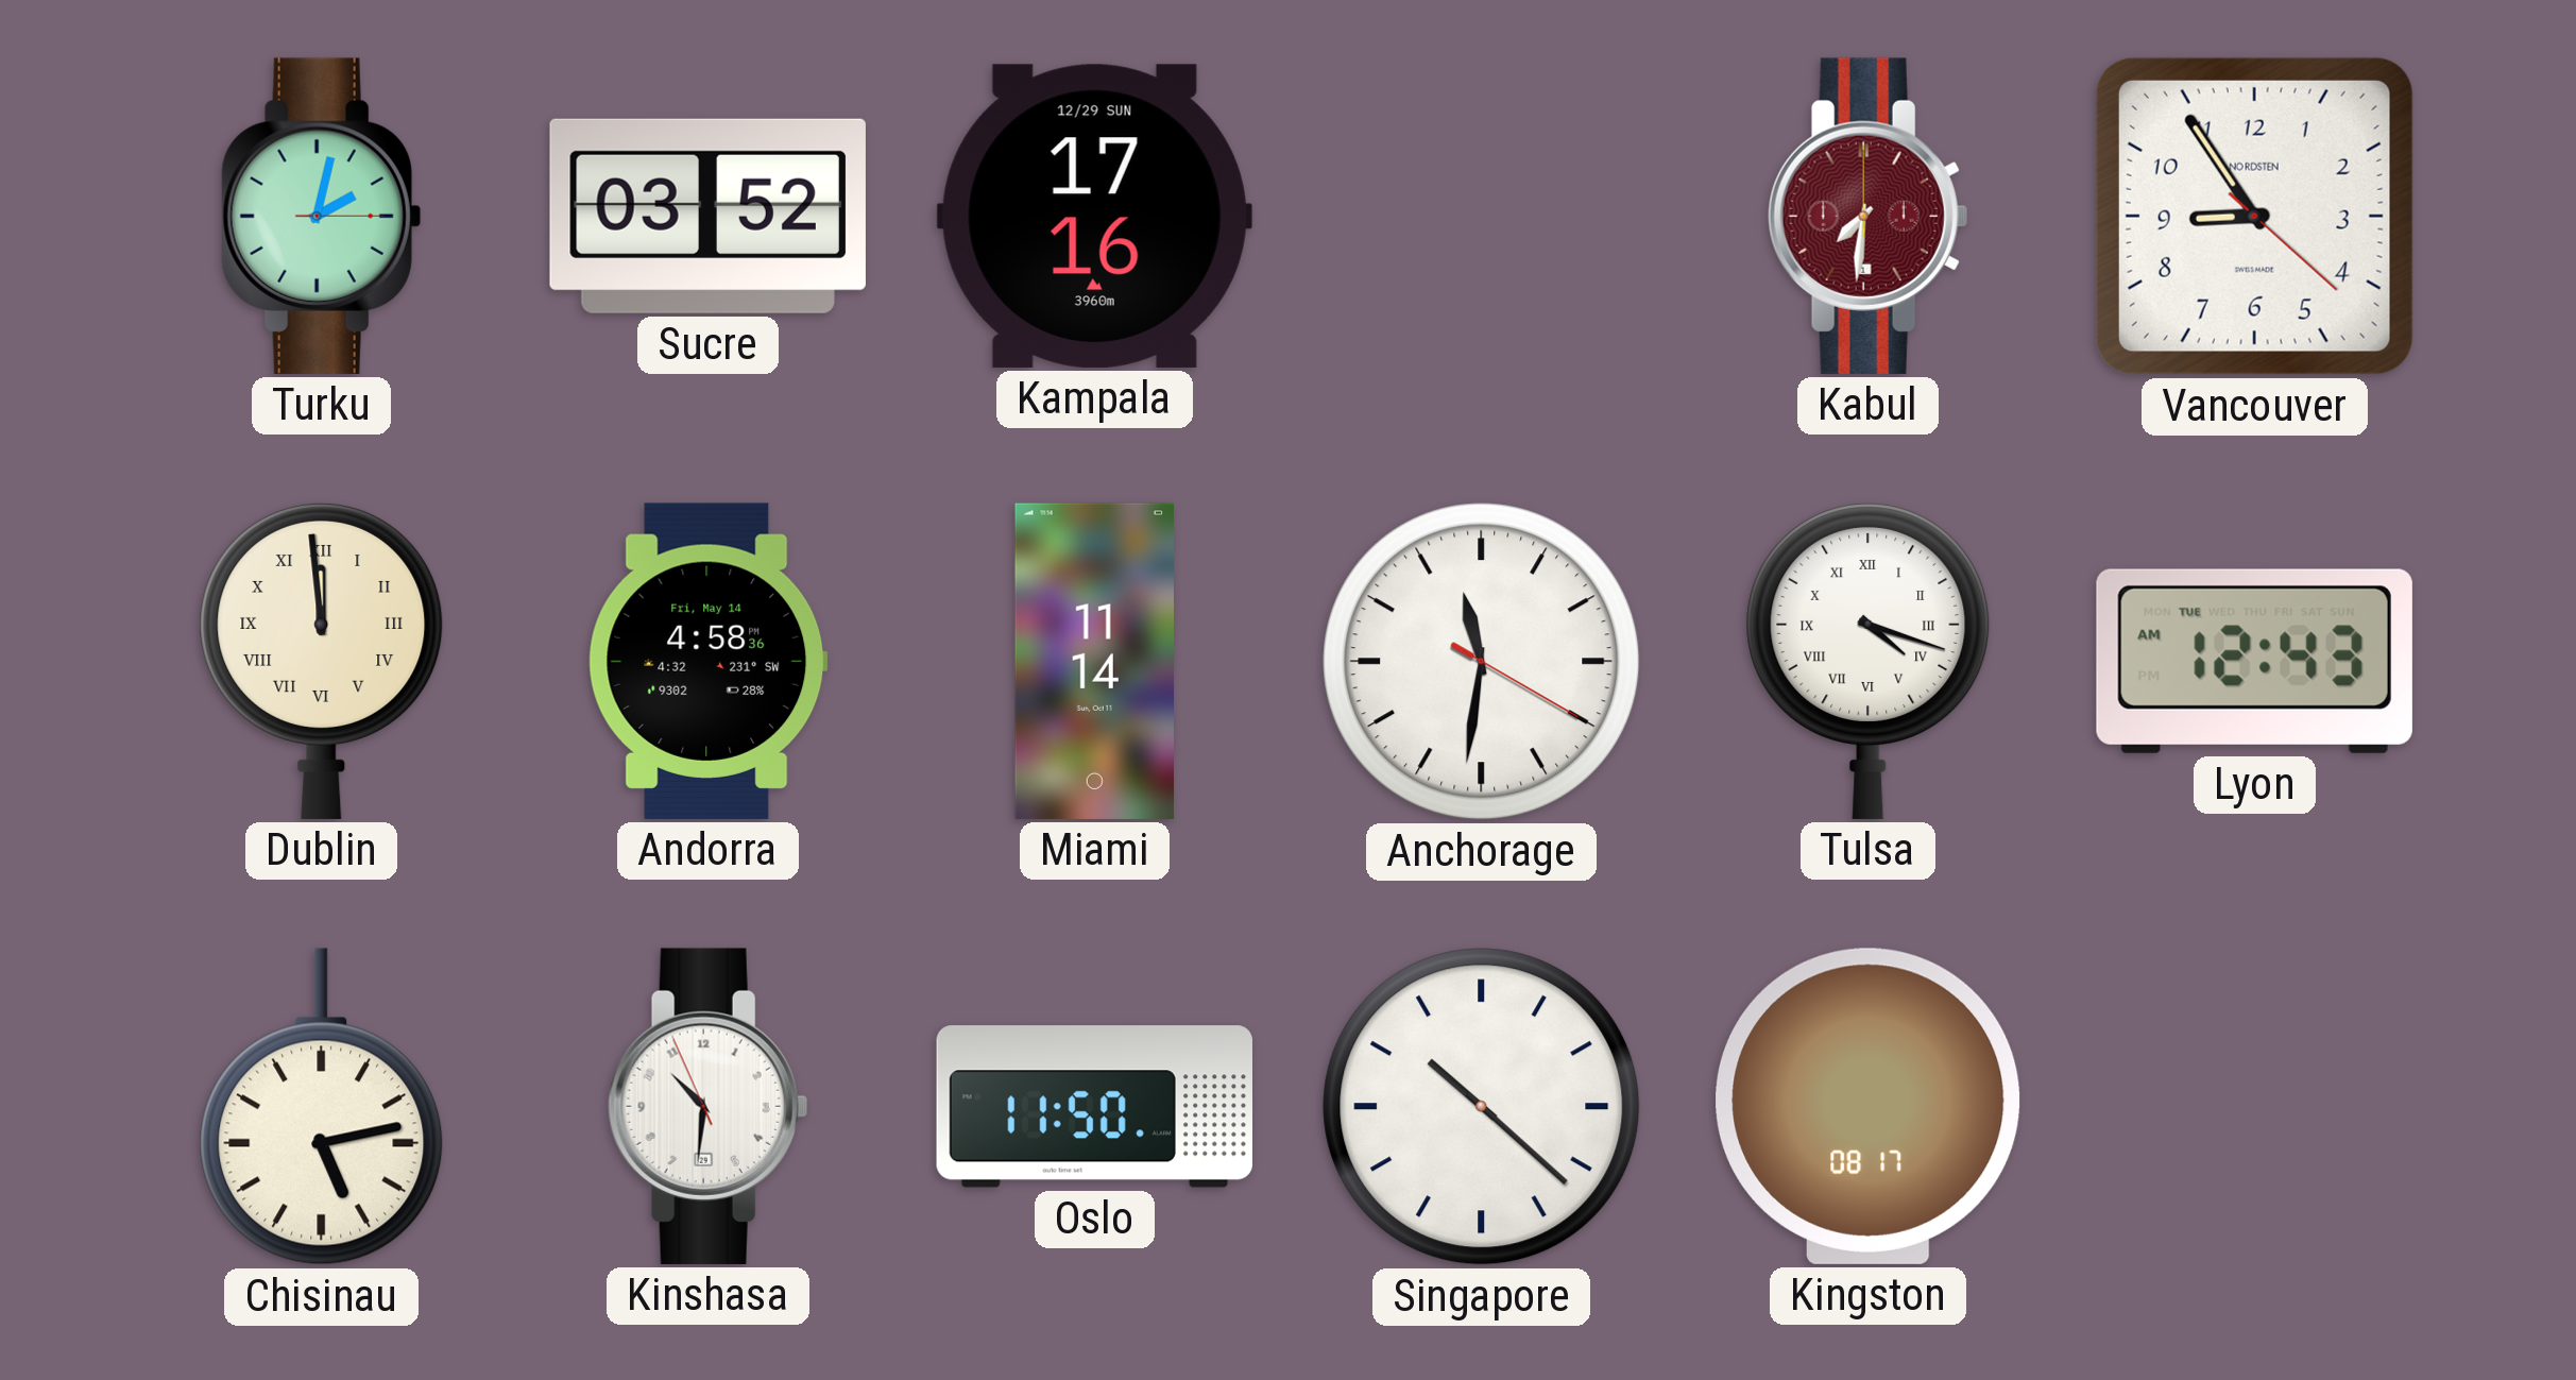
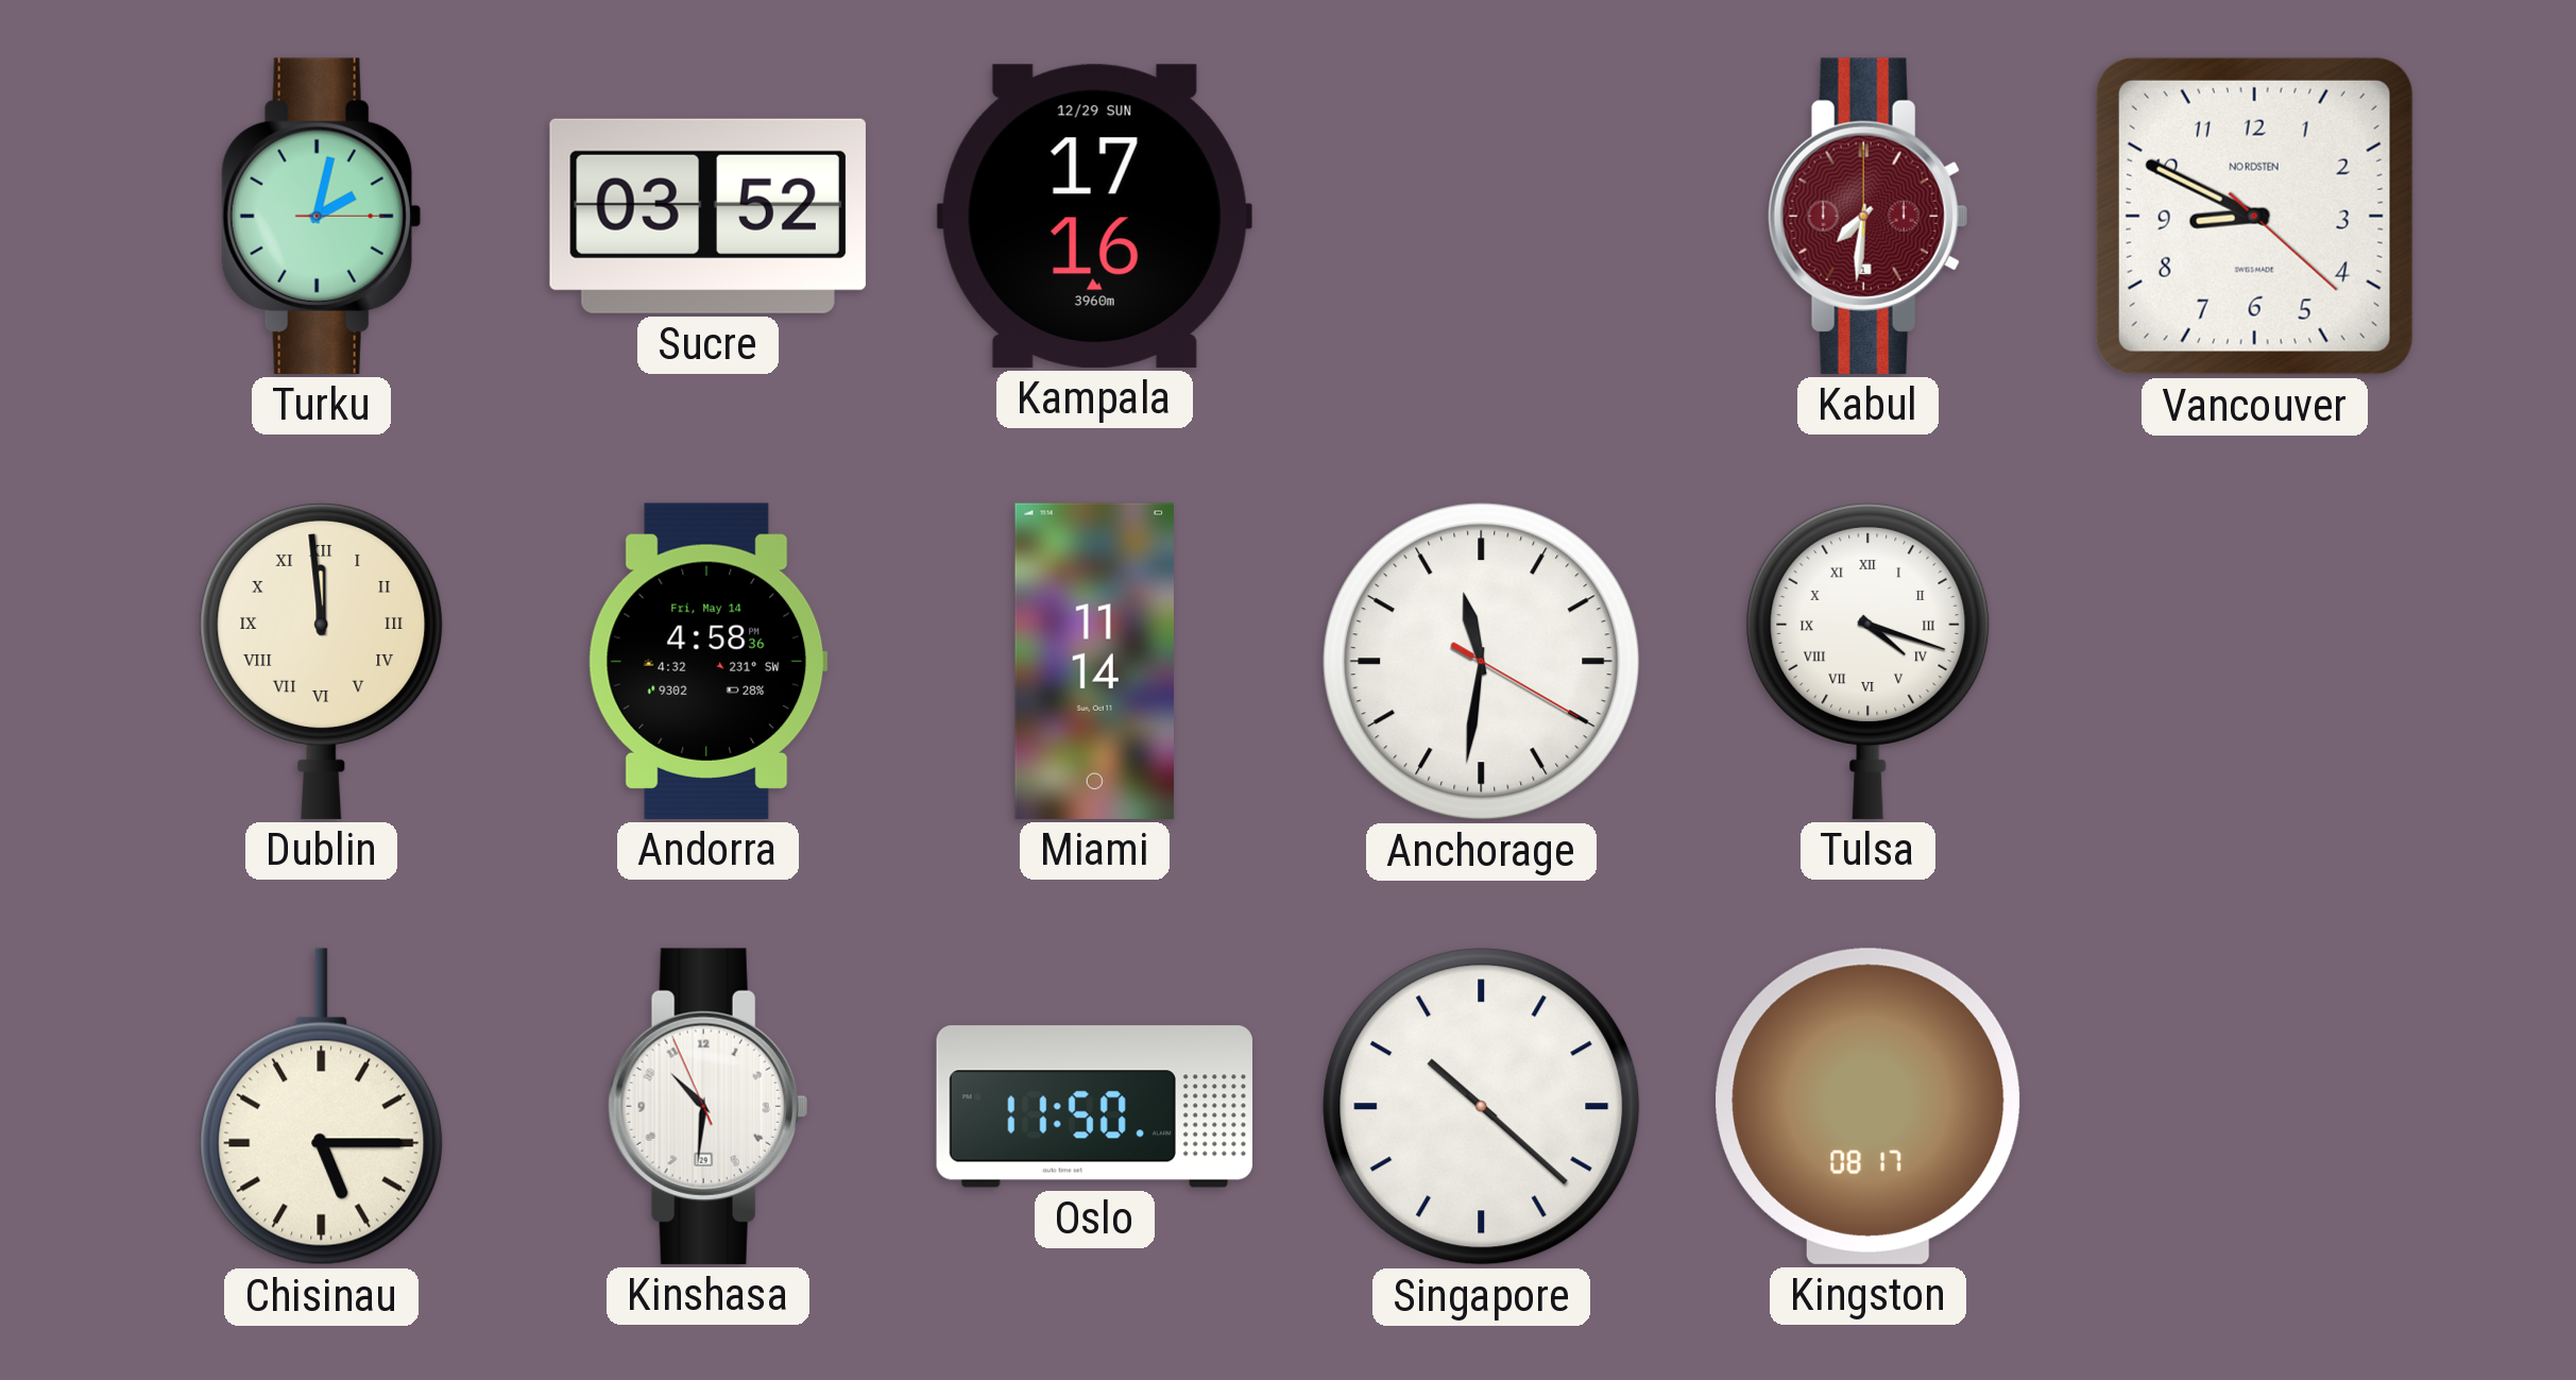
Vancouver: 8:54 -> 8:49
Lyon: 12:43 -> none
Chisinau: 5:13 -> 5:15
